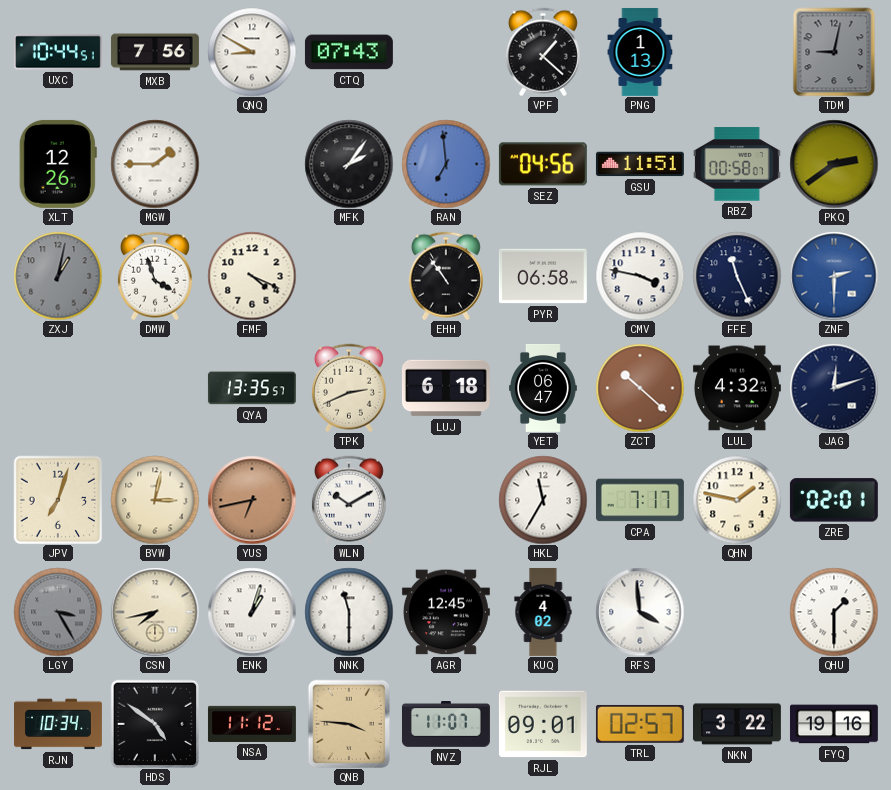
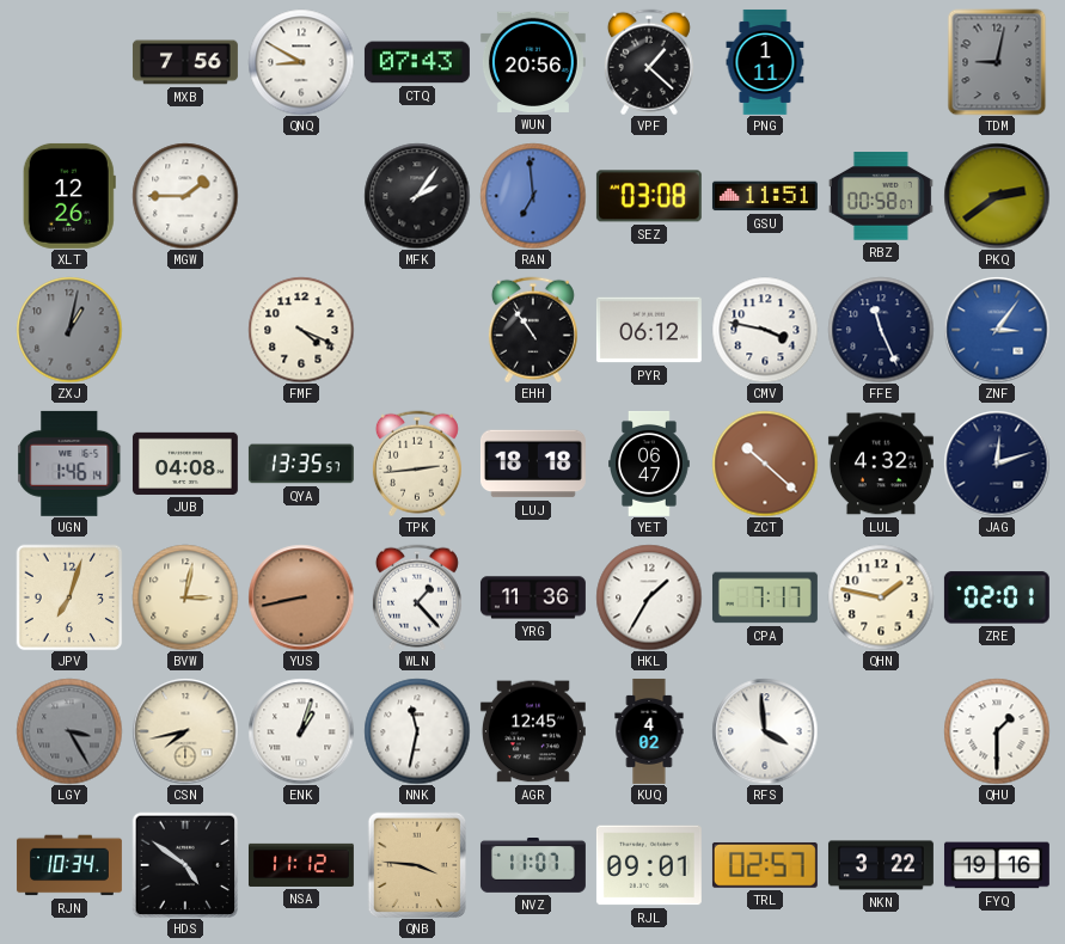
UXC: 10:44 -> none
WUN: none -> 20:56
PNG: 1:13 -> 1:11
SEZ: 04:56 -> 03:08
DMW: 3:57 -> none
PYR: 06:58 -> 06:12
ZNF: 2:30 -> 3:06
UGN: none -> 1:46
JUB: none -> 04:08
TPK: 2:41 -> 2:44
LUJ: 6:18 -> 18:18
YUS: 6:43 -> 8:43
WLN: 10:10 -> 1:23
YRG: none -> 11:36
HKL: 11:35 -> 1:35
NNK: 11:30 -> 11:32
